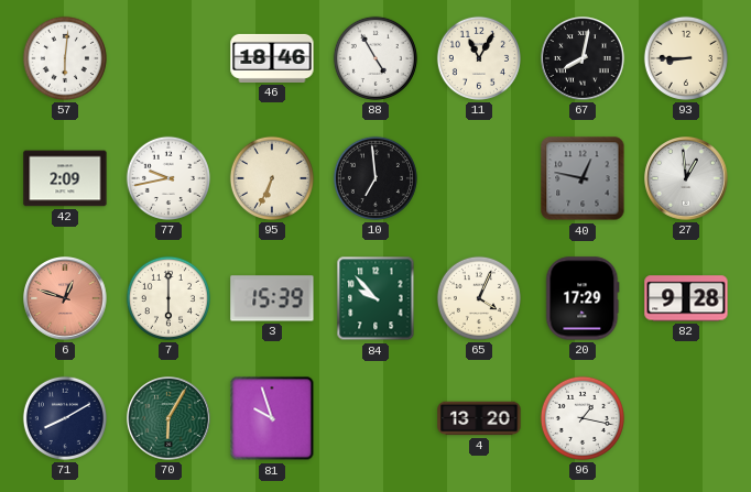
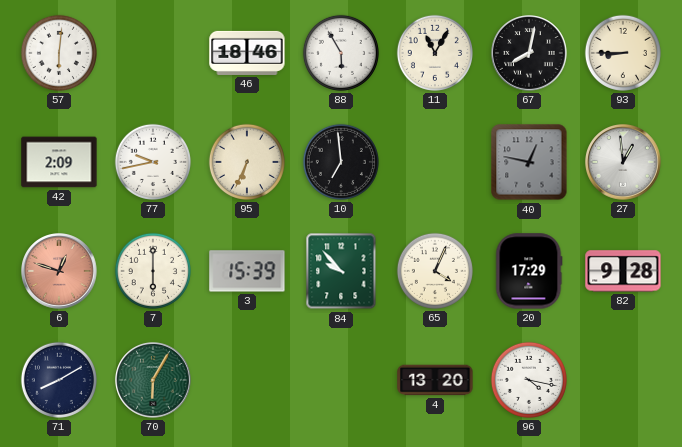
88: 4:55 -> 5:55
81: 9:57 -> none
96: 1:17 -> 4:17
